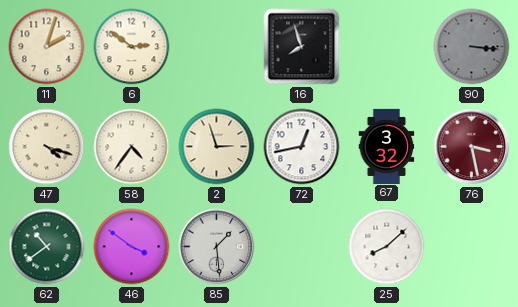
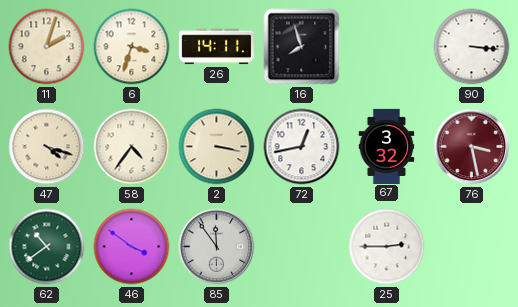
6: 2:51 -> 3:33
26: none -> 14:11
90 dial: grey -> white
2: 2:57 -> 3:17
85: 1:29 -> 11:54
25: 8:08 -> 2:45
